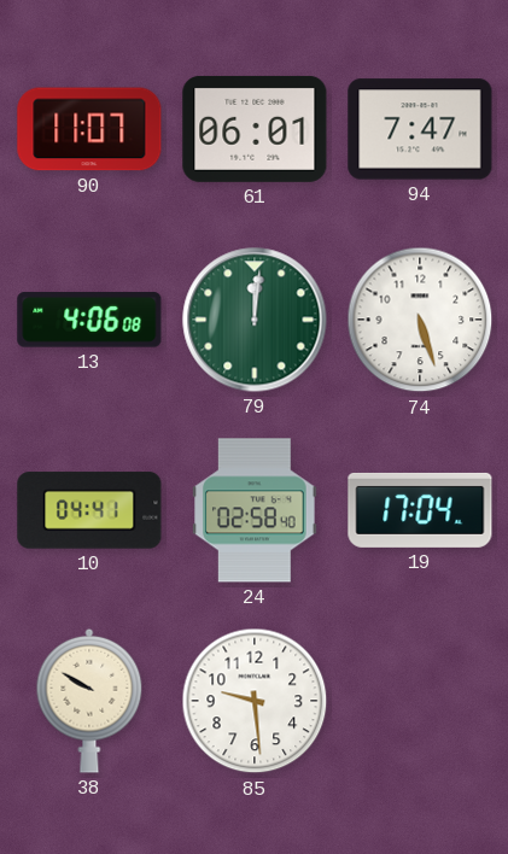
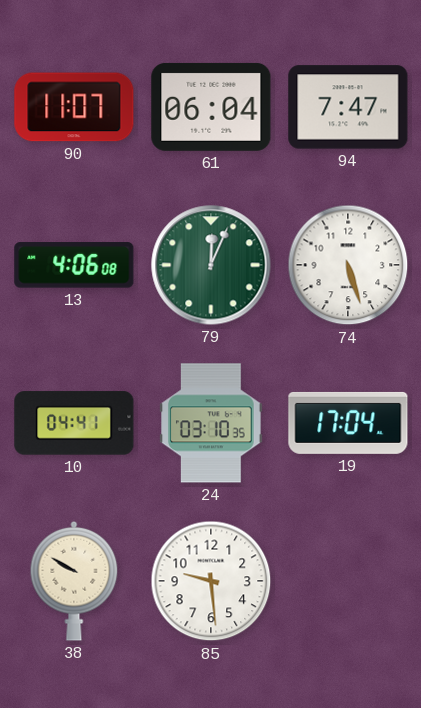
61: 06:01 -> 06:04
79: 12:01 -> 12:04
24: 02:58 -> 03:10
